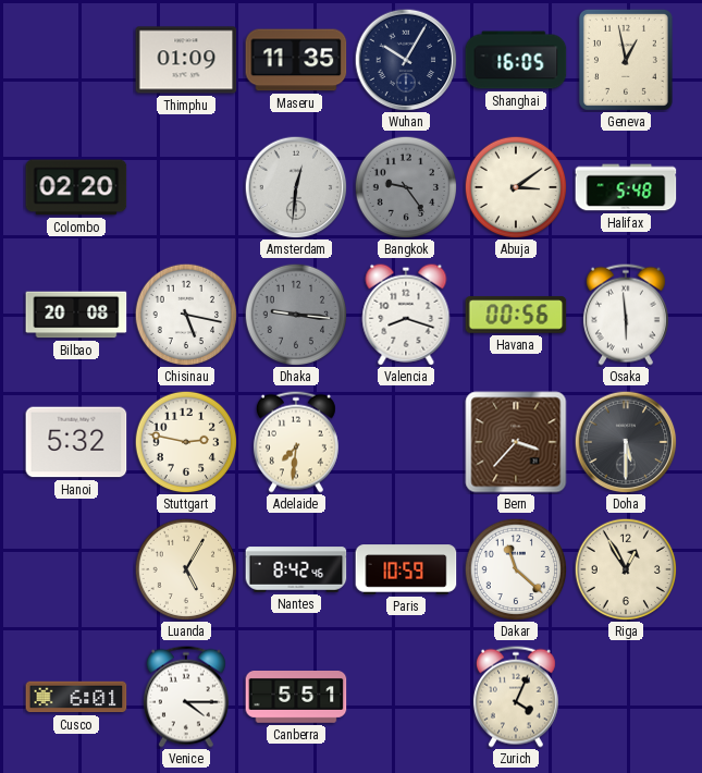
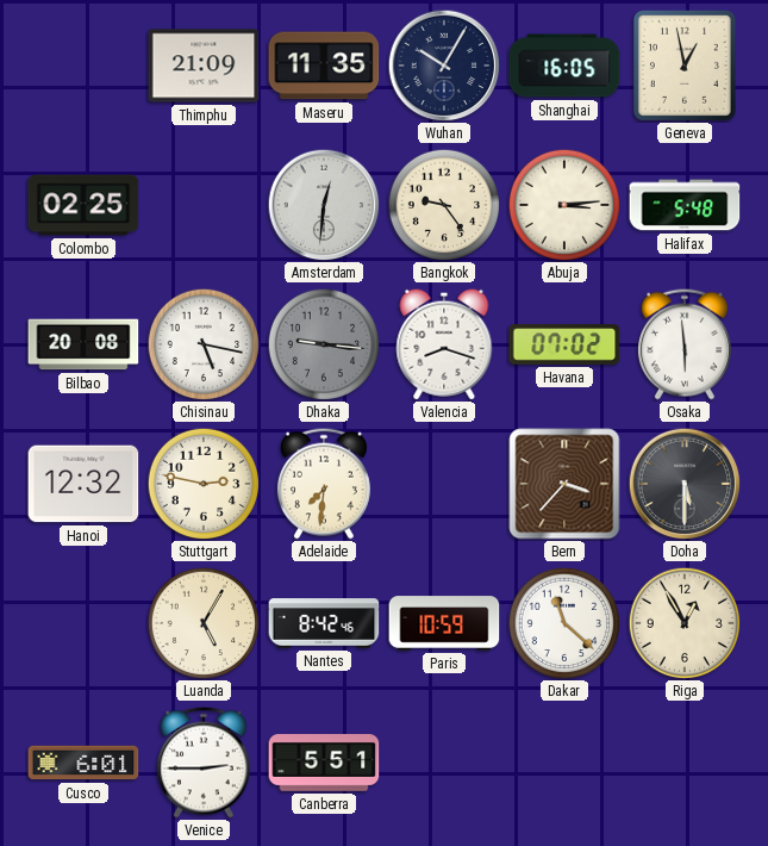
Thimphu: 01:09 -> 21:09
Colombo: 02:20 -> 02:25
Bangkok dial: grey -> cream
Abuja: 3:09 -> 3:14
Havana: 00:56 -> 07:02
Hanoi: 5:32 -> 12:32
Venice: 4:15 -> 2:45
Zurich: 4:04 -> none
